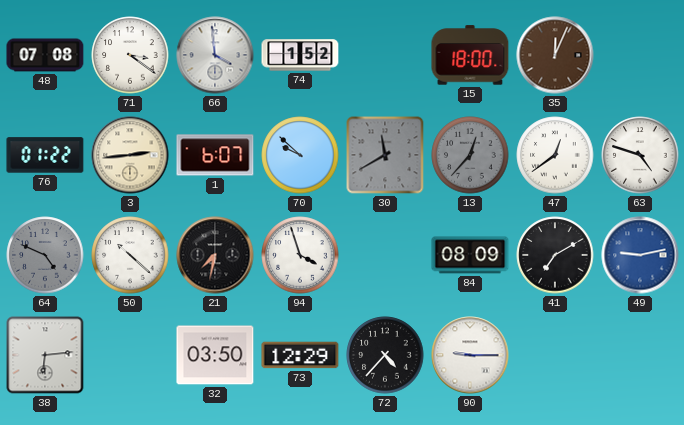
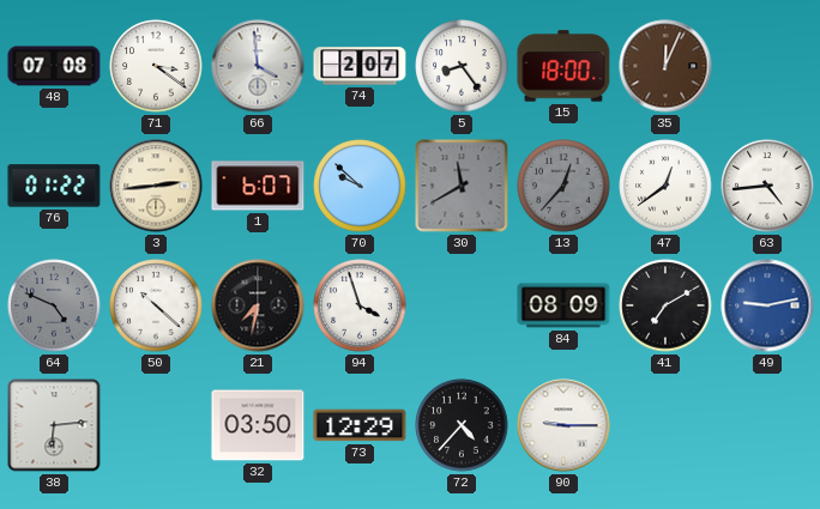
74: 1:52 -> 2:07
5: none -> 8:24
63: 4:48 -> 4:44
